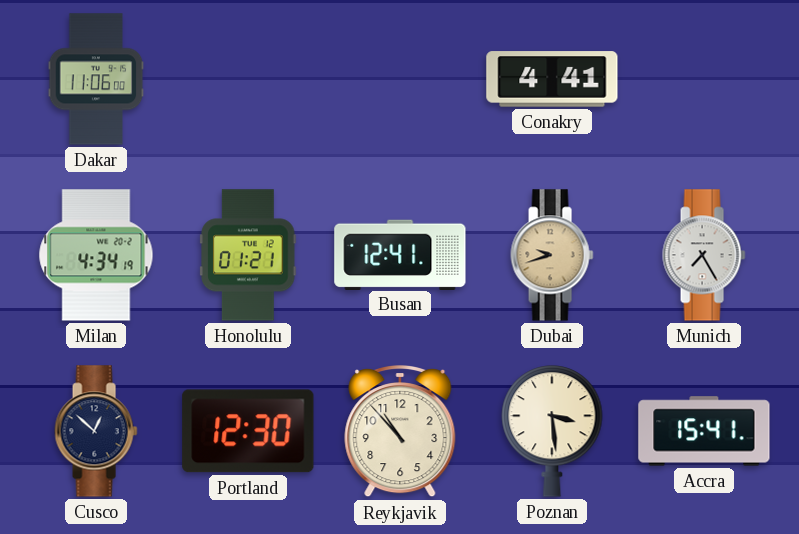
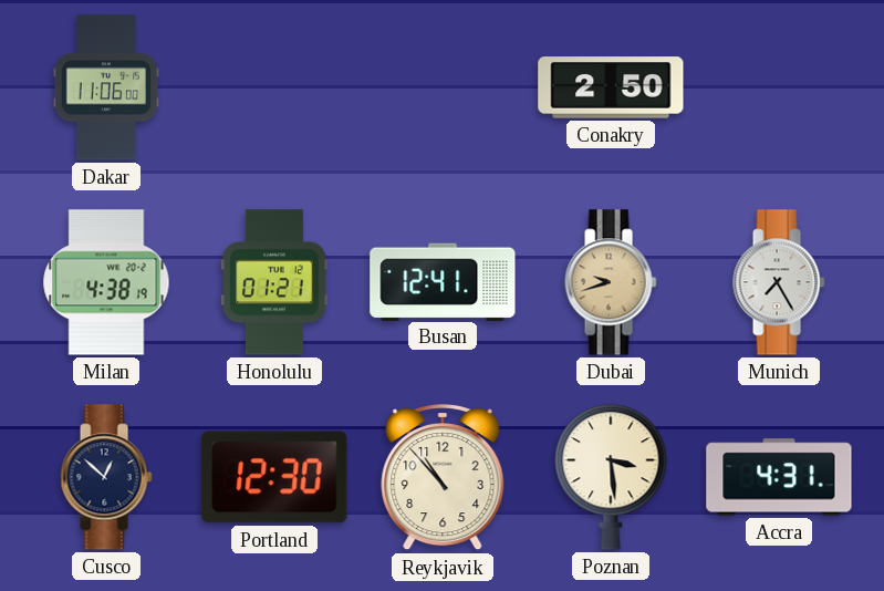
Conakry: 4:41 -> 2:50
Milan: 4:34 -> 4:38
Accra: 15:41 -> 4:31
